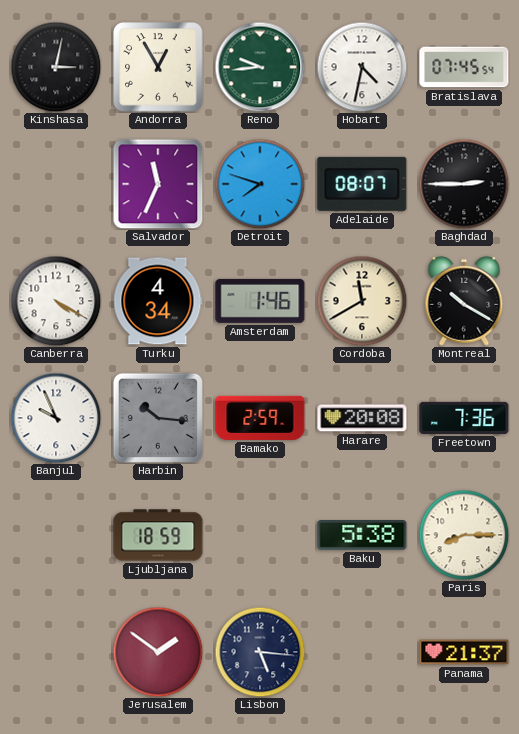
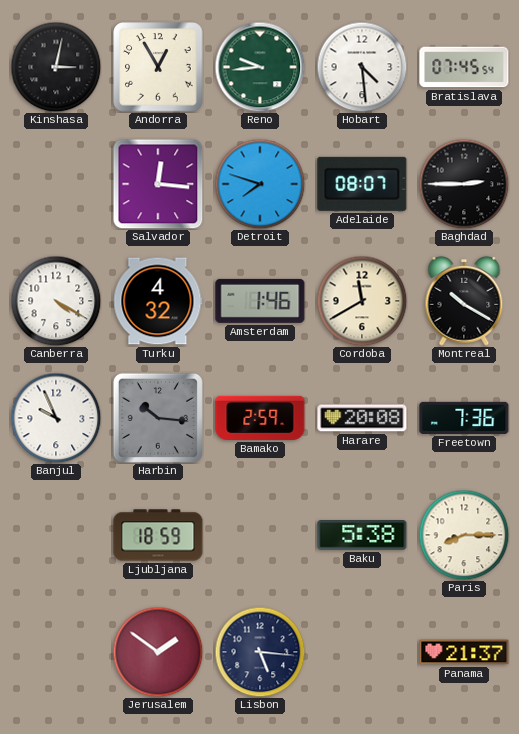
Hobart: 4:32 -> 4:29
Salvador: 11:34 -> 12:16
Turku: 4:34 -> 4:32
